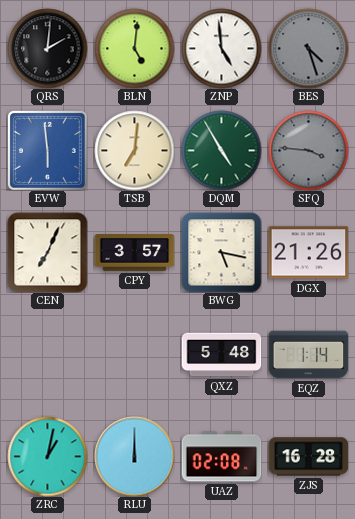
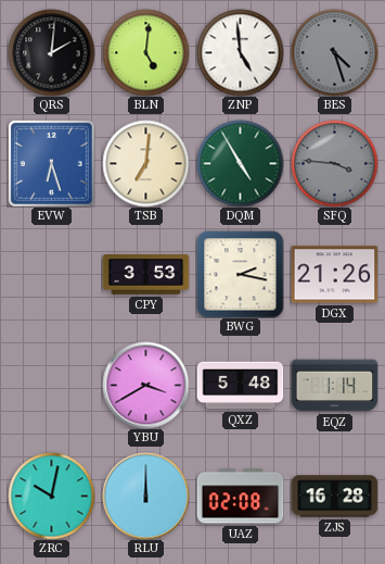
EVW: 5:59 -> 6:27
CEN: 7:04 -> none
CPY: 3:57 -> 3:53
BWG: 5:17 -> 2:17
YBU: none -> 3:40
ZRC: 1:02 -> 10:02
